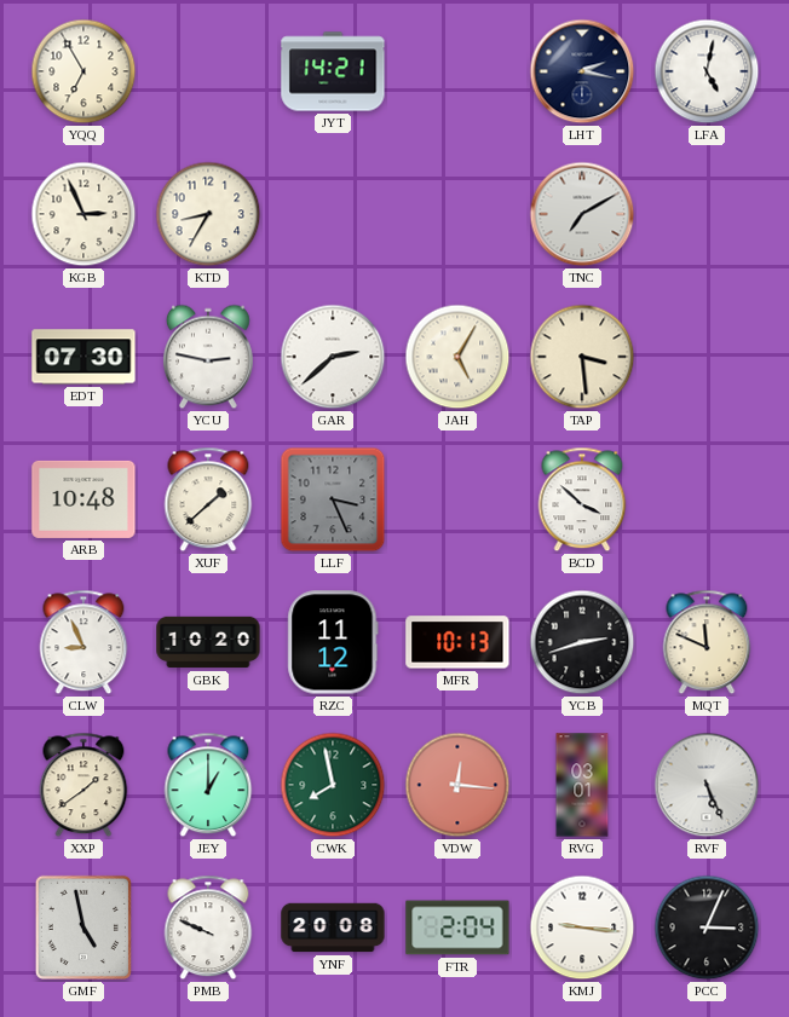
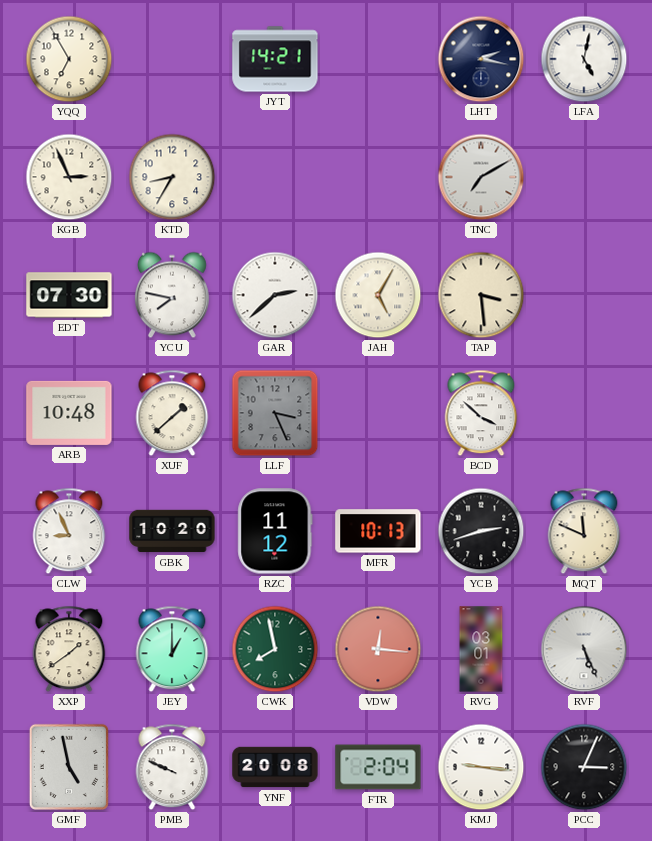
YCU: 2:47 -> 7:47
